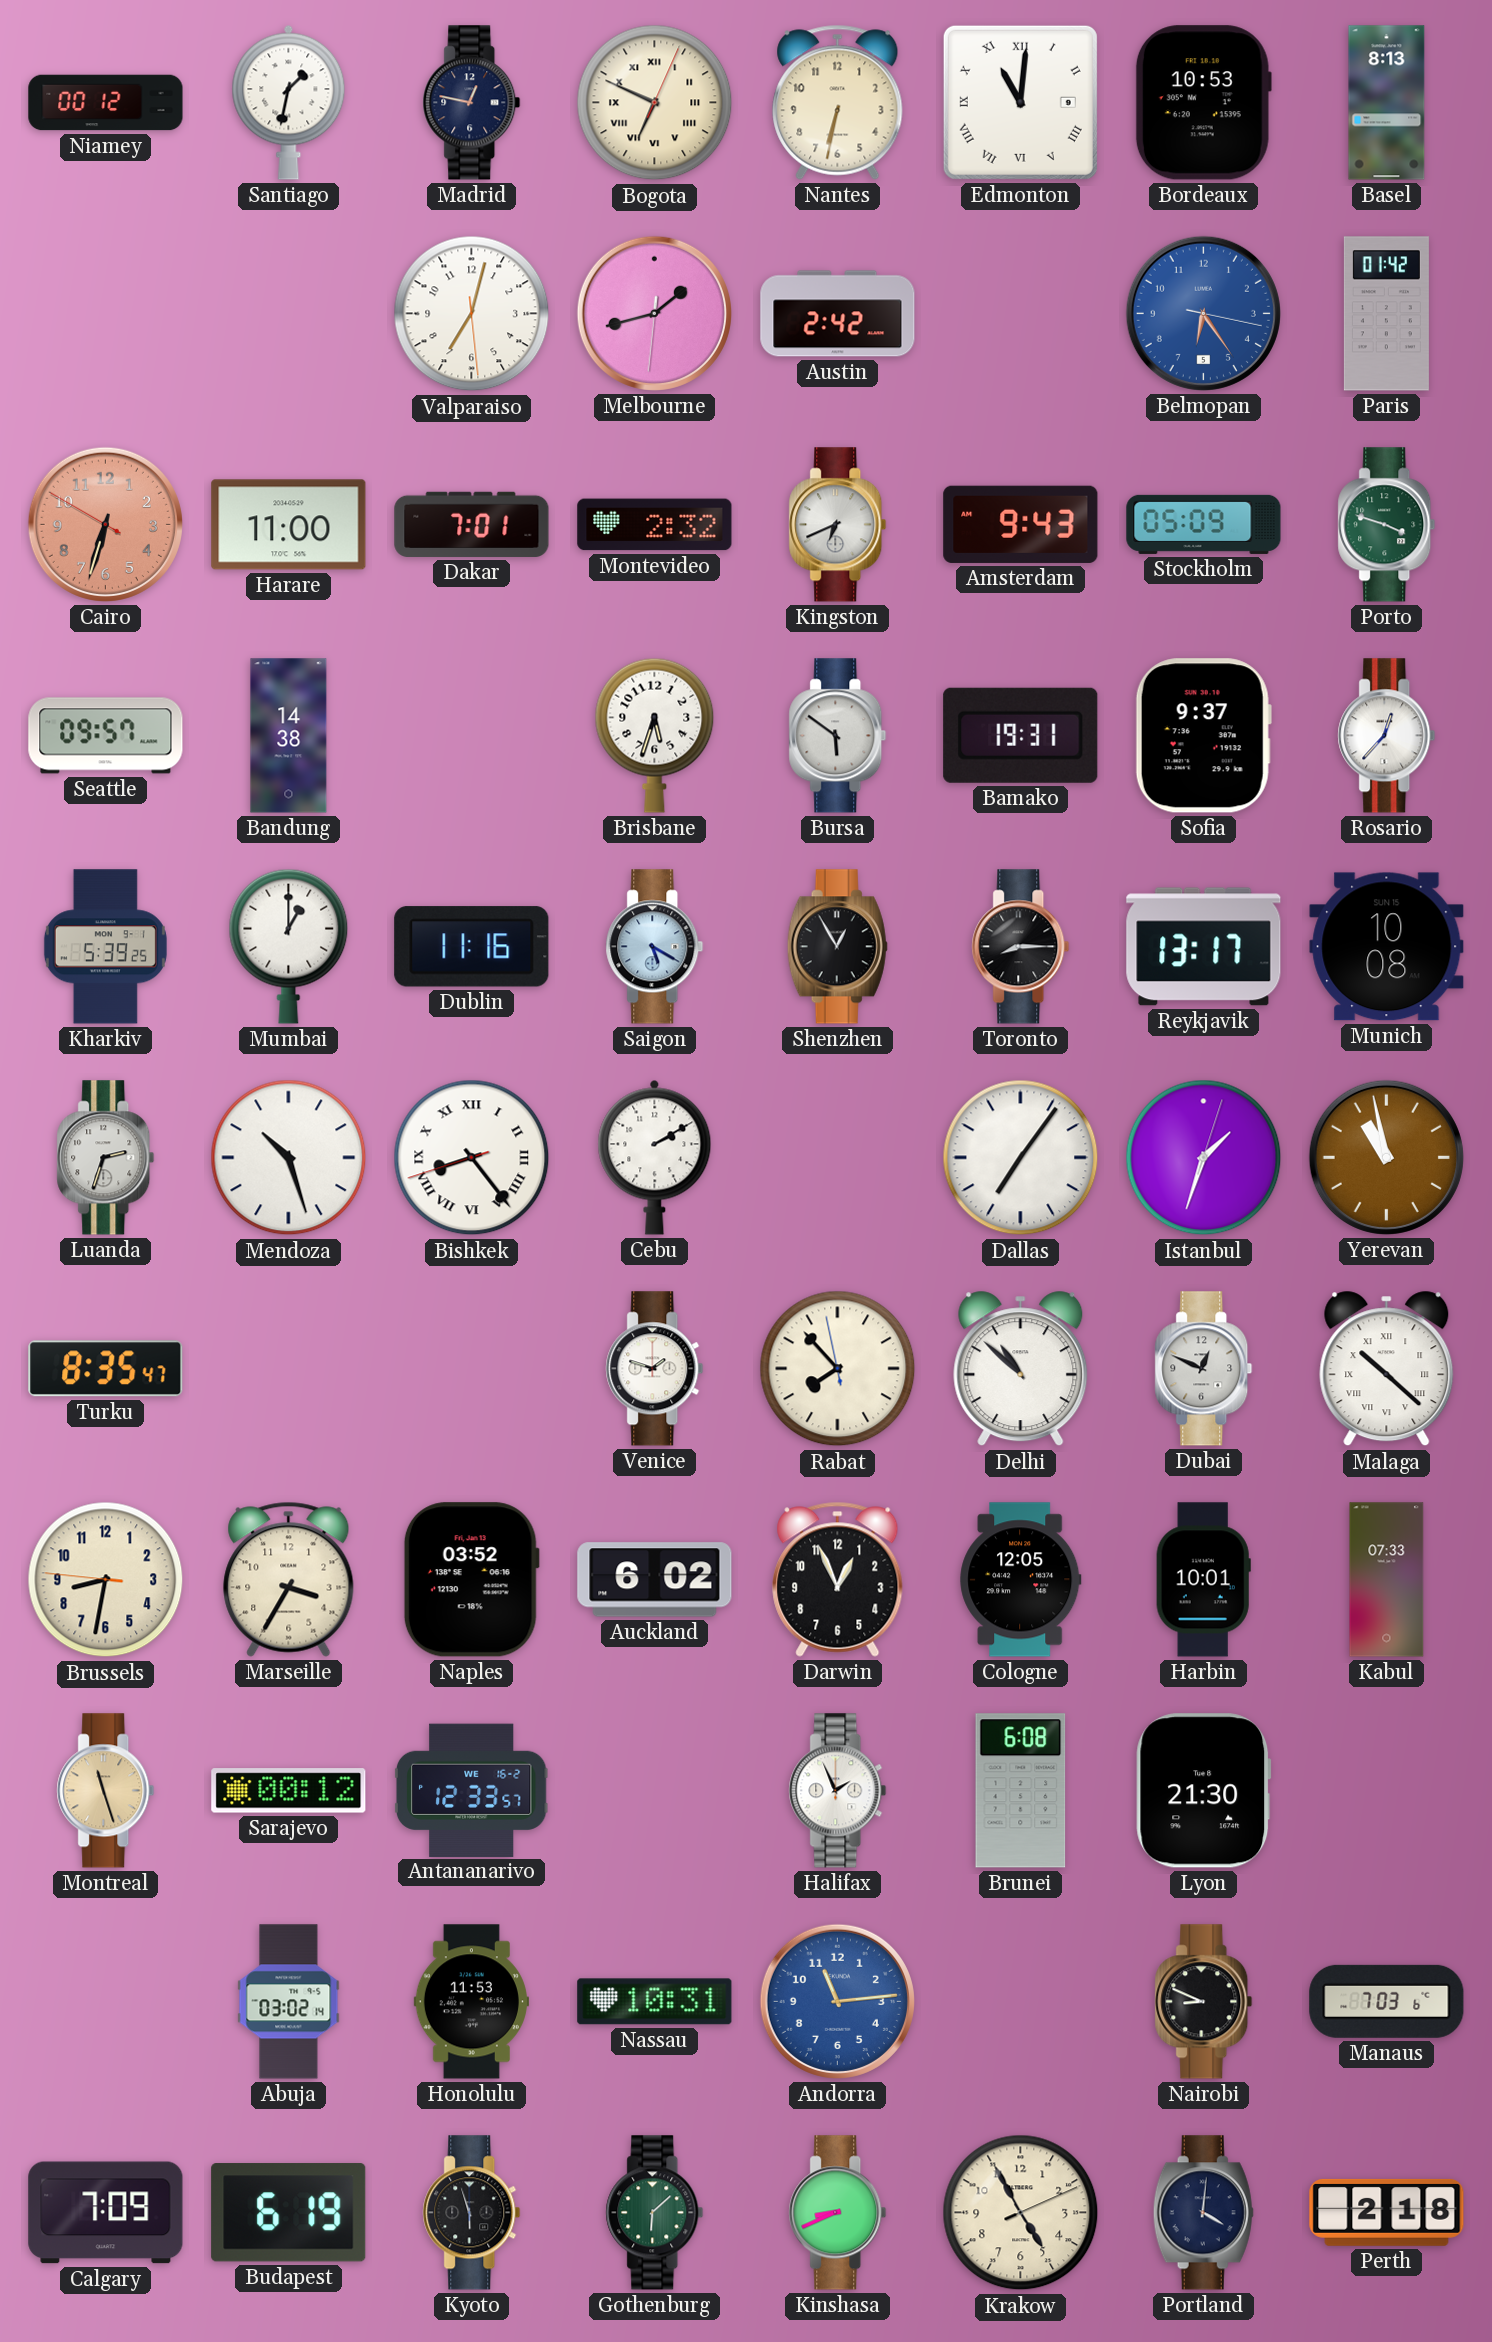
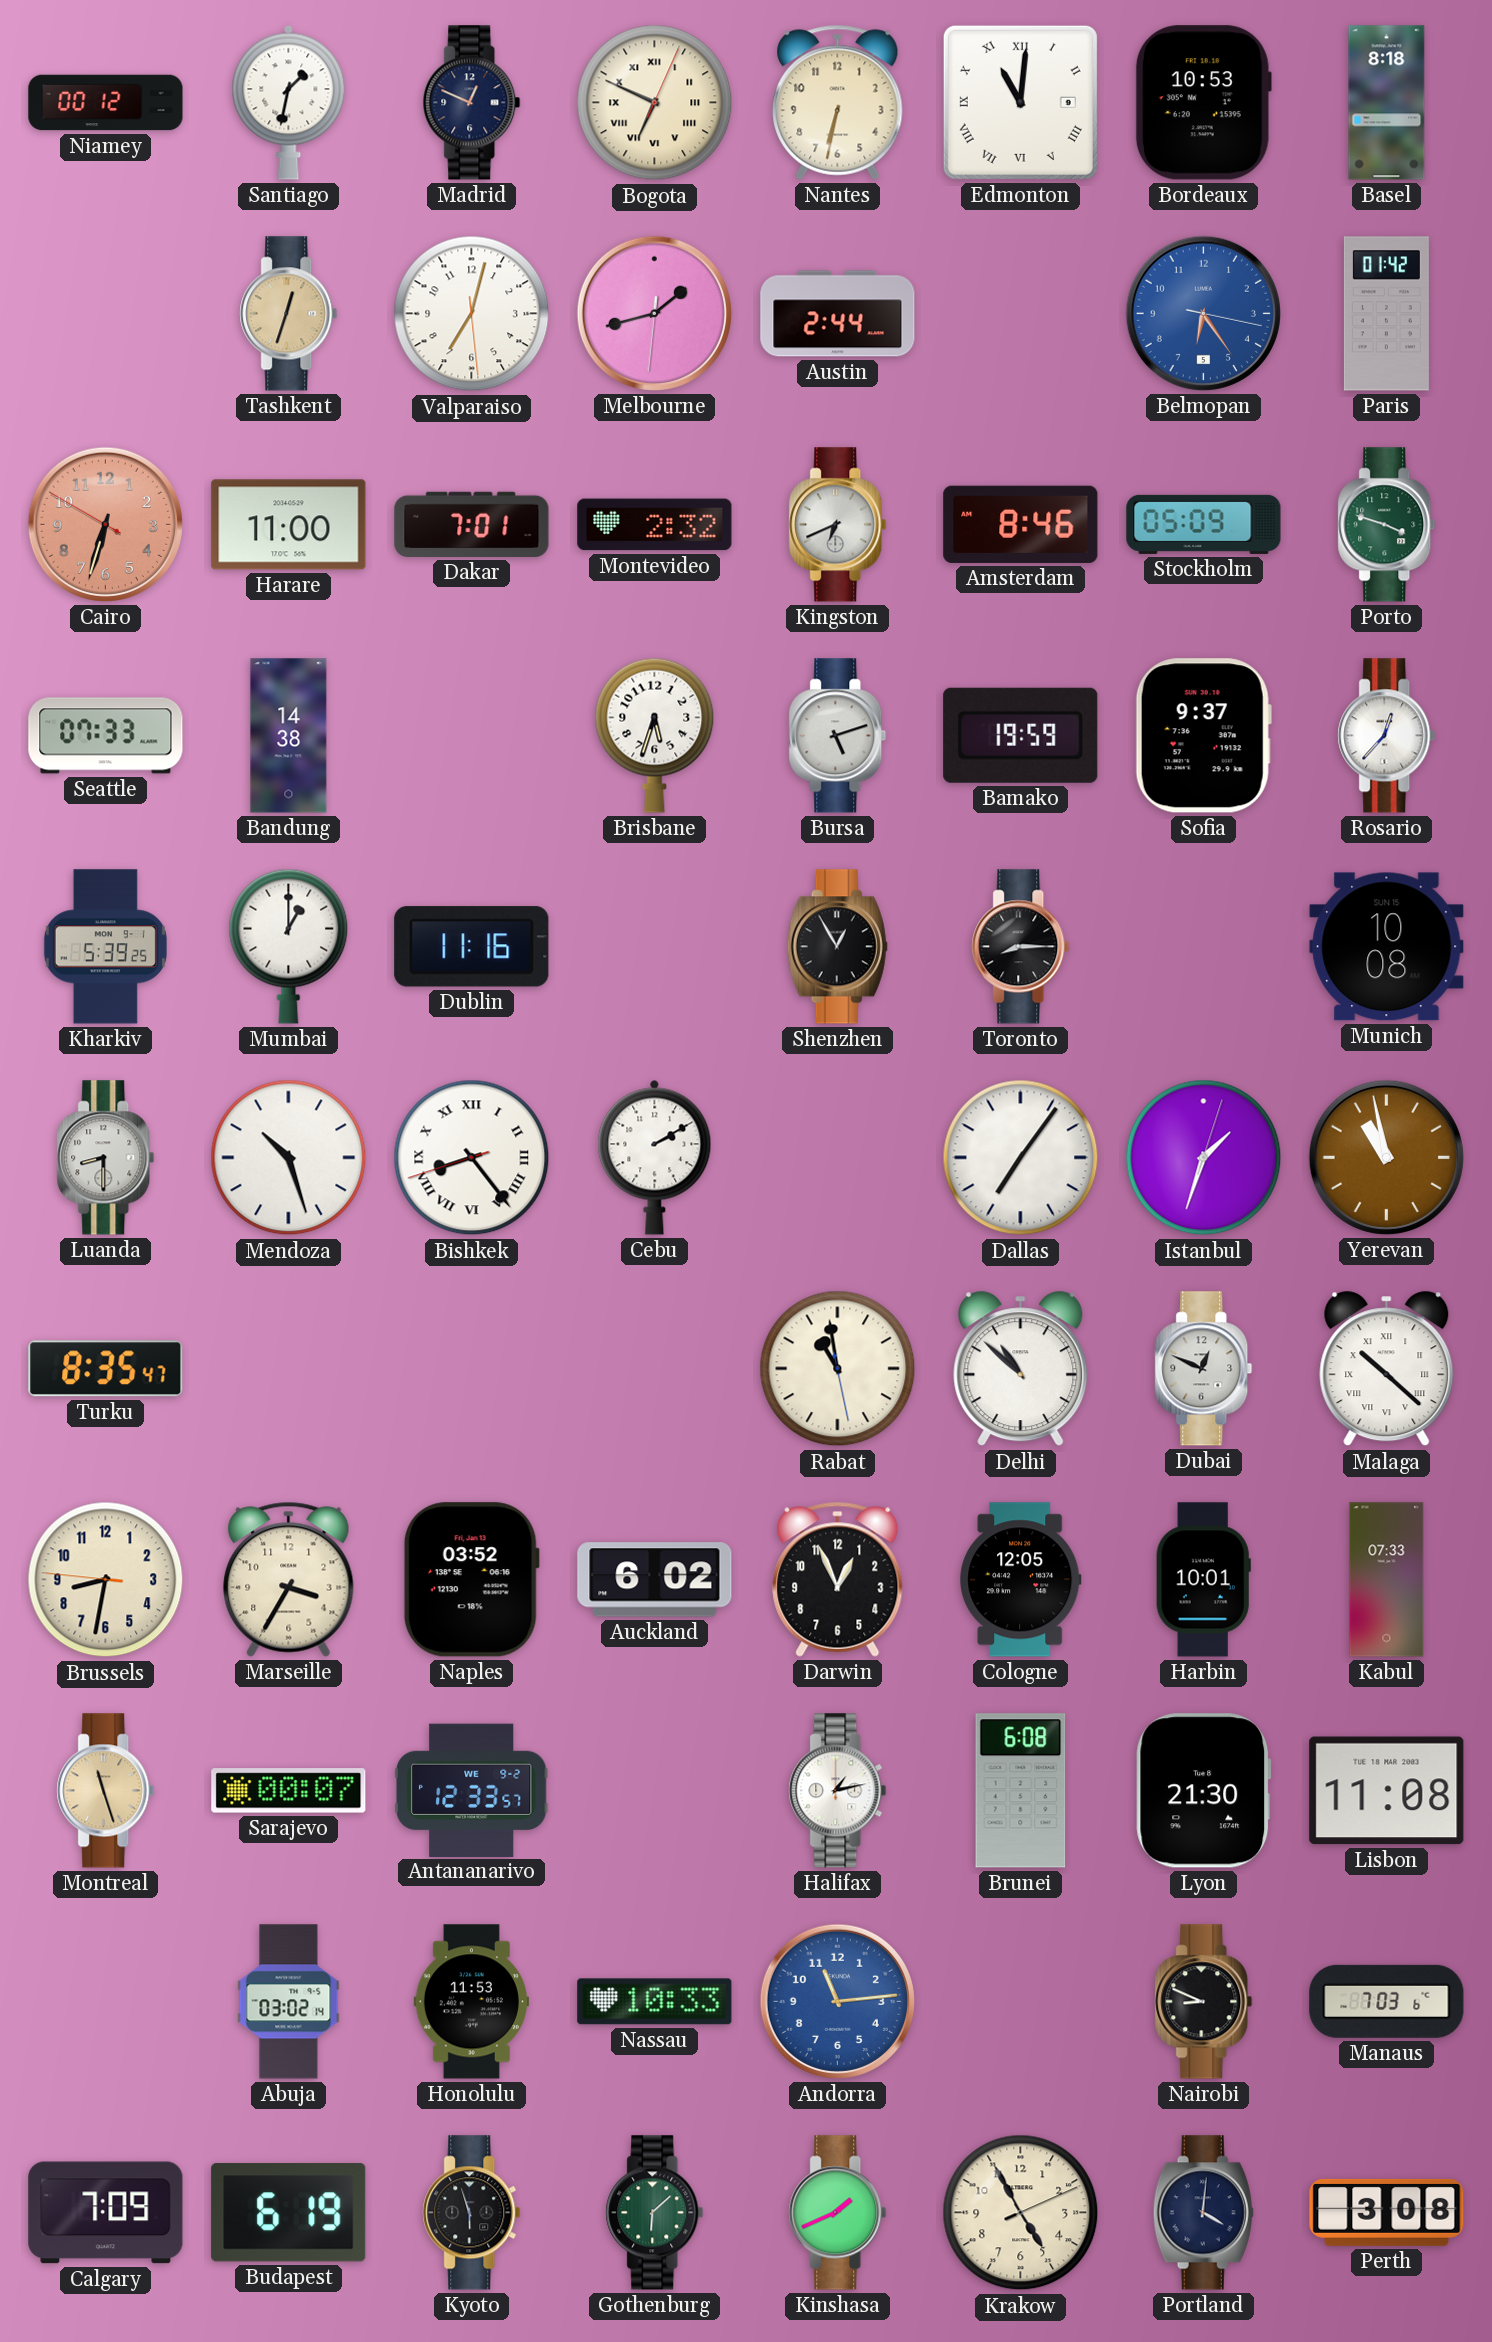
Madrid: 12:47 -> 12:49
Basel: 8:13 -> 8:18
Tashkent: none -> 12:33
Austin: 2:42 -> 2:44
Amsterdam: 9:43 -> 8:46
Seattle: 09:57 -> 07:33
Bursa: 5:51 -> 5:12
Bamako: 19:31 -> 19:59
Saigon: 5:20 -> none
Reykjavik: 13:17 -> none
Luanda: 2:33 -> 8:30
Venice: 1:48 -> none
Rabat: 7:52 -> 10:58
Sarajevo: 00:12 -> 00:07
Antananarivo date: WE 16-2 -> WE 9-2
Halifax: 1:56 -> 1:13
Lisbon: none -> 11:08
Nassau: 10:31 -> 10:33
Kinshasa: 8:41 -> 1:41
Perth: 2:18 -> 3:08
